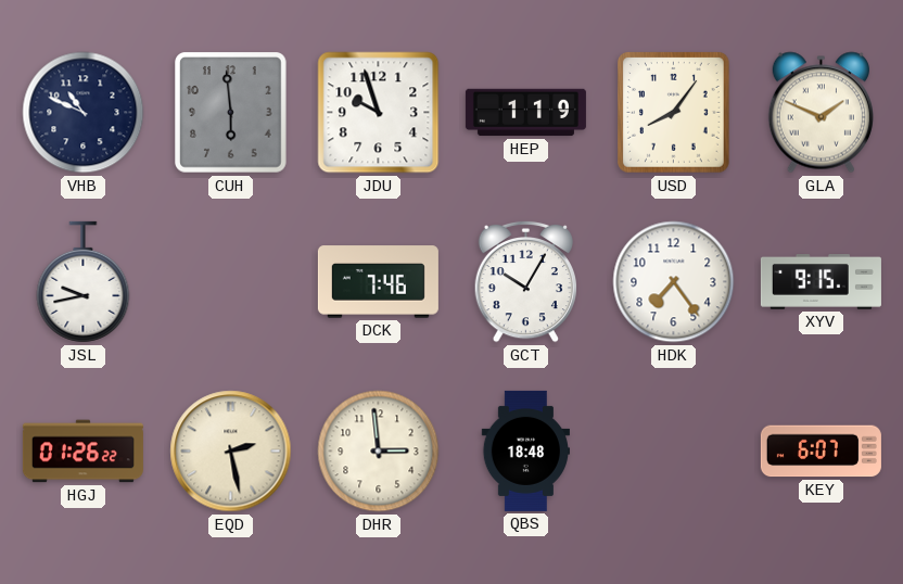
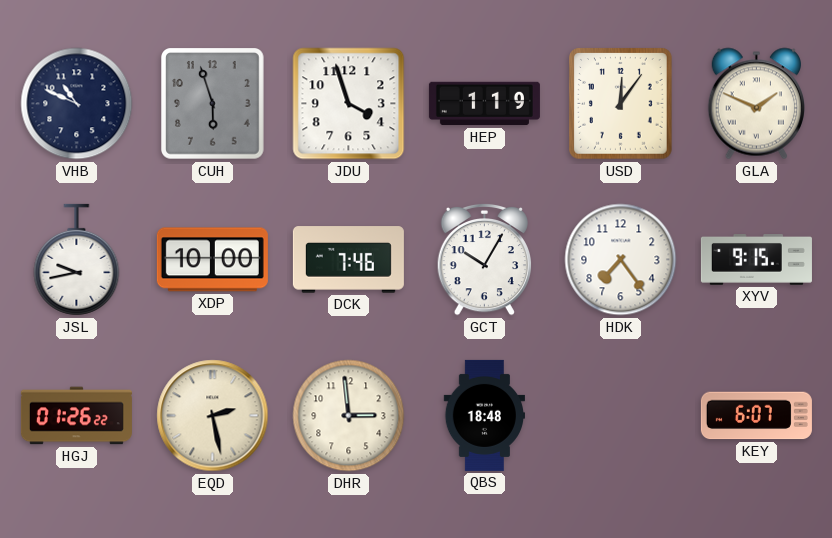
CUH: 5:59 -> 5:57
JDU: 9:57 -> 3:57
USD: 8:06 -> 12:06
XDP: none -> 10:00
